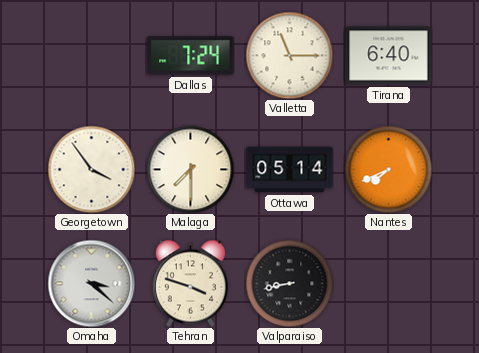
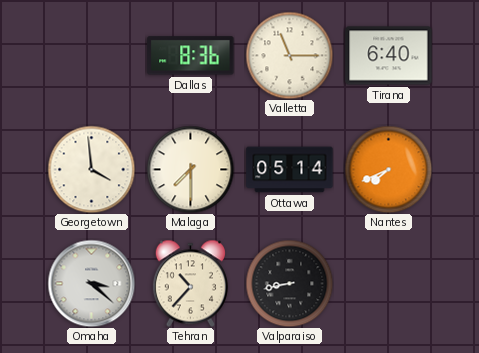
Dallas: 7:24 -> 8:36
Georgetown: 3:54 -> 3:59
Tehran: 3:48 -> 10:37
